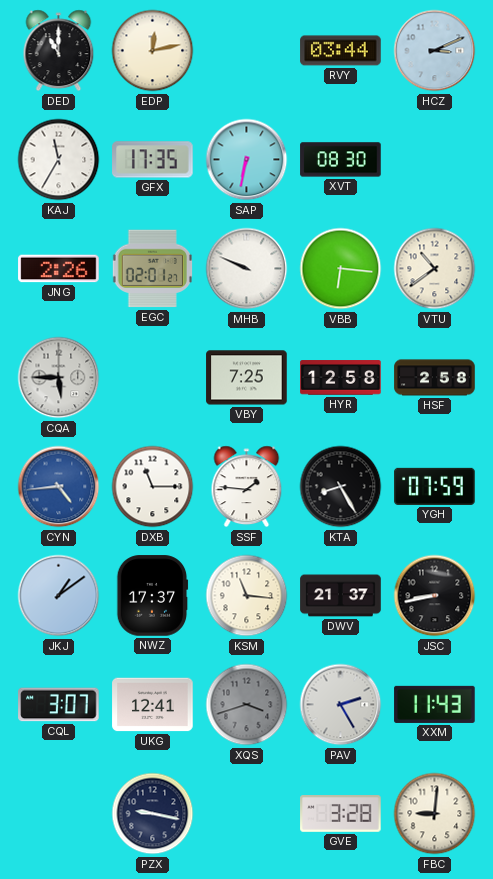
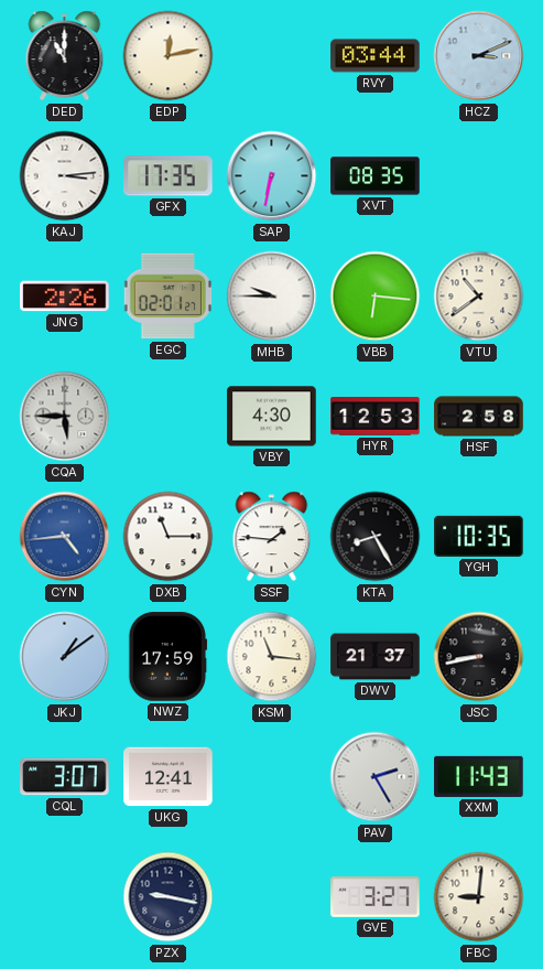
KAJ: 11:35 -> 3:14
XVT: 08:30 -> 08:35
MHB: 9:49 -> 9:45
VBY: 7:25 -> 4:30
HYR: 12:58 -> 12:53
YGH: 07:59 -> 10:35
NWZ: 17:37 -> 17:59
XQS: 3:42 -> none
GVE: 3:28 -> 3:27
